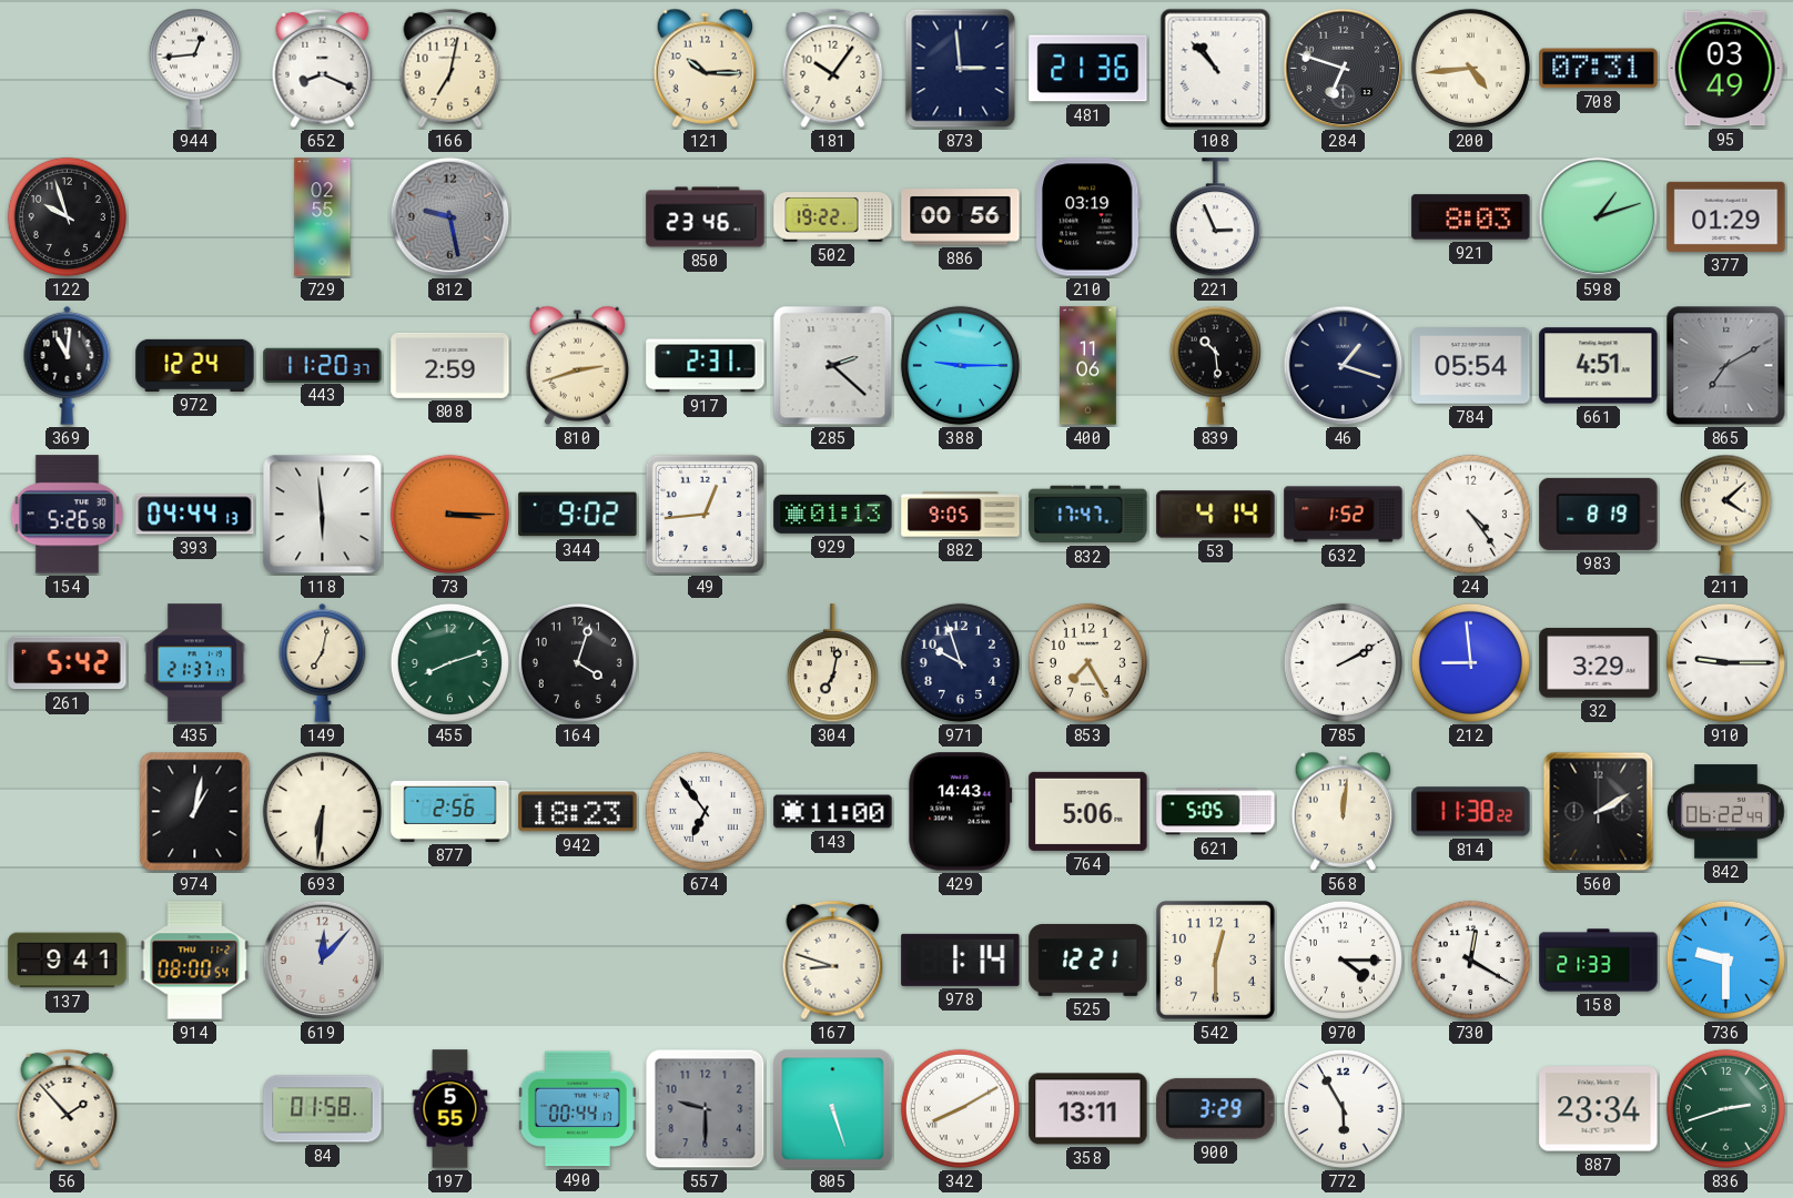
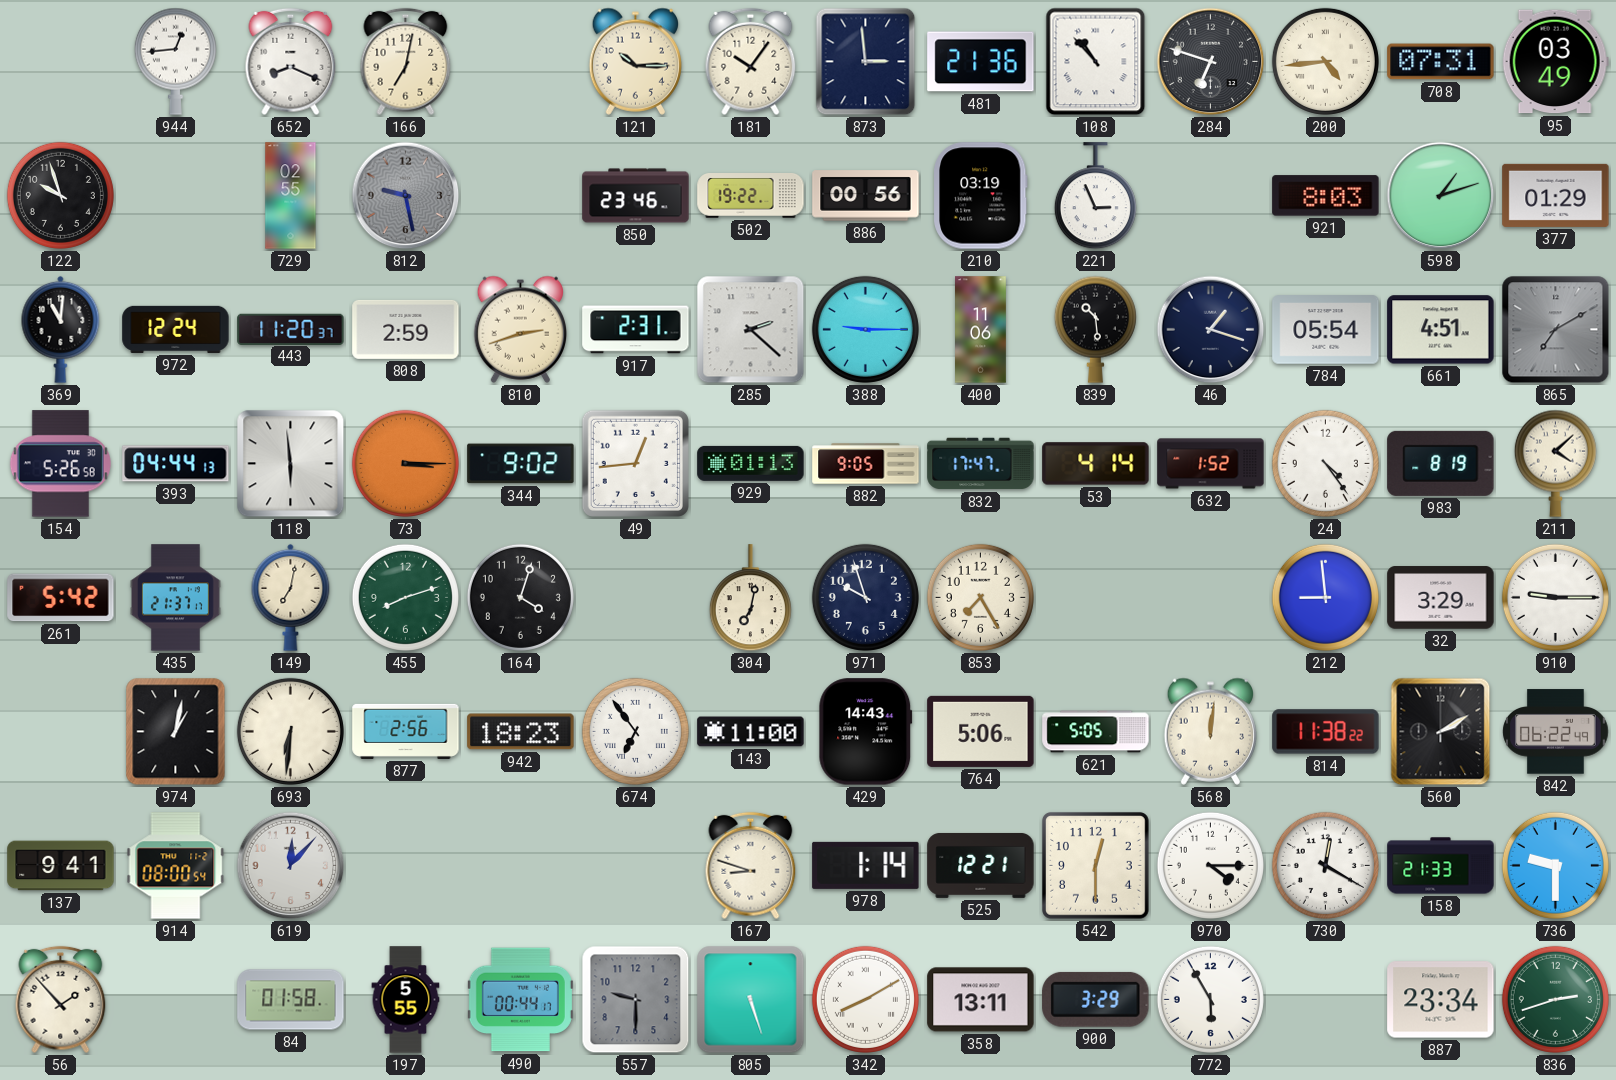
785: 2:10 -> none
